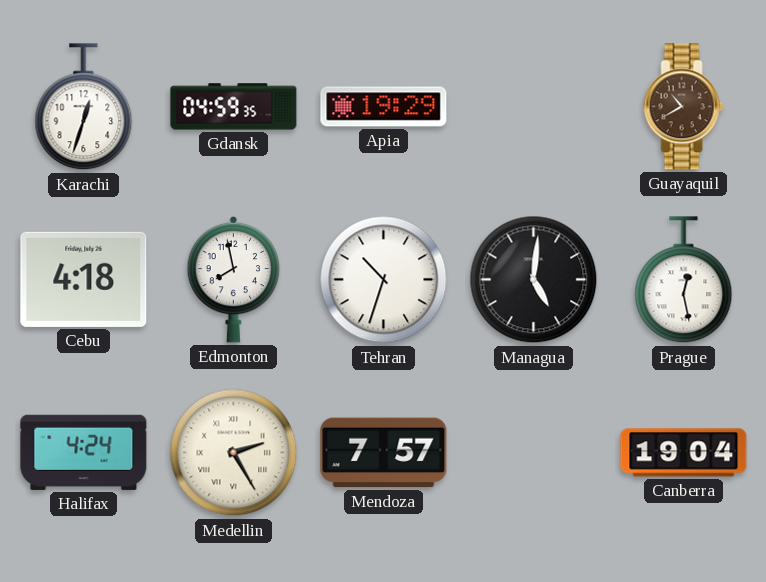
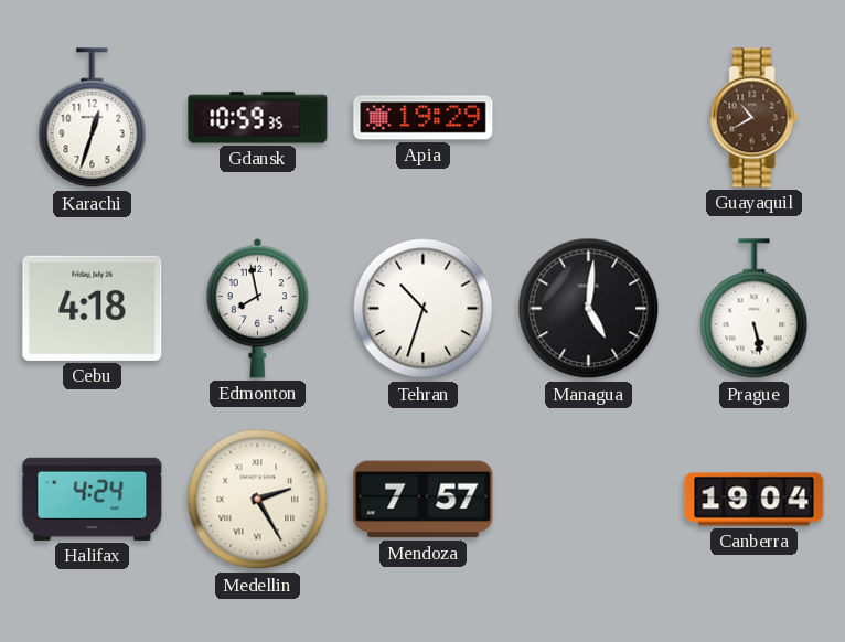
Gdansk: 04:59 -> 10:59
Prague: 12:28 -> 5:28
